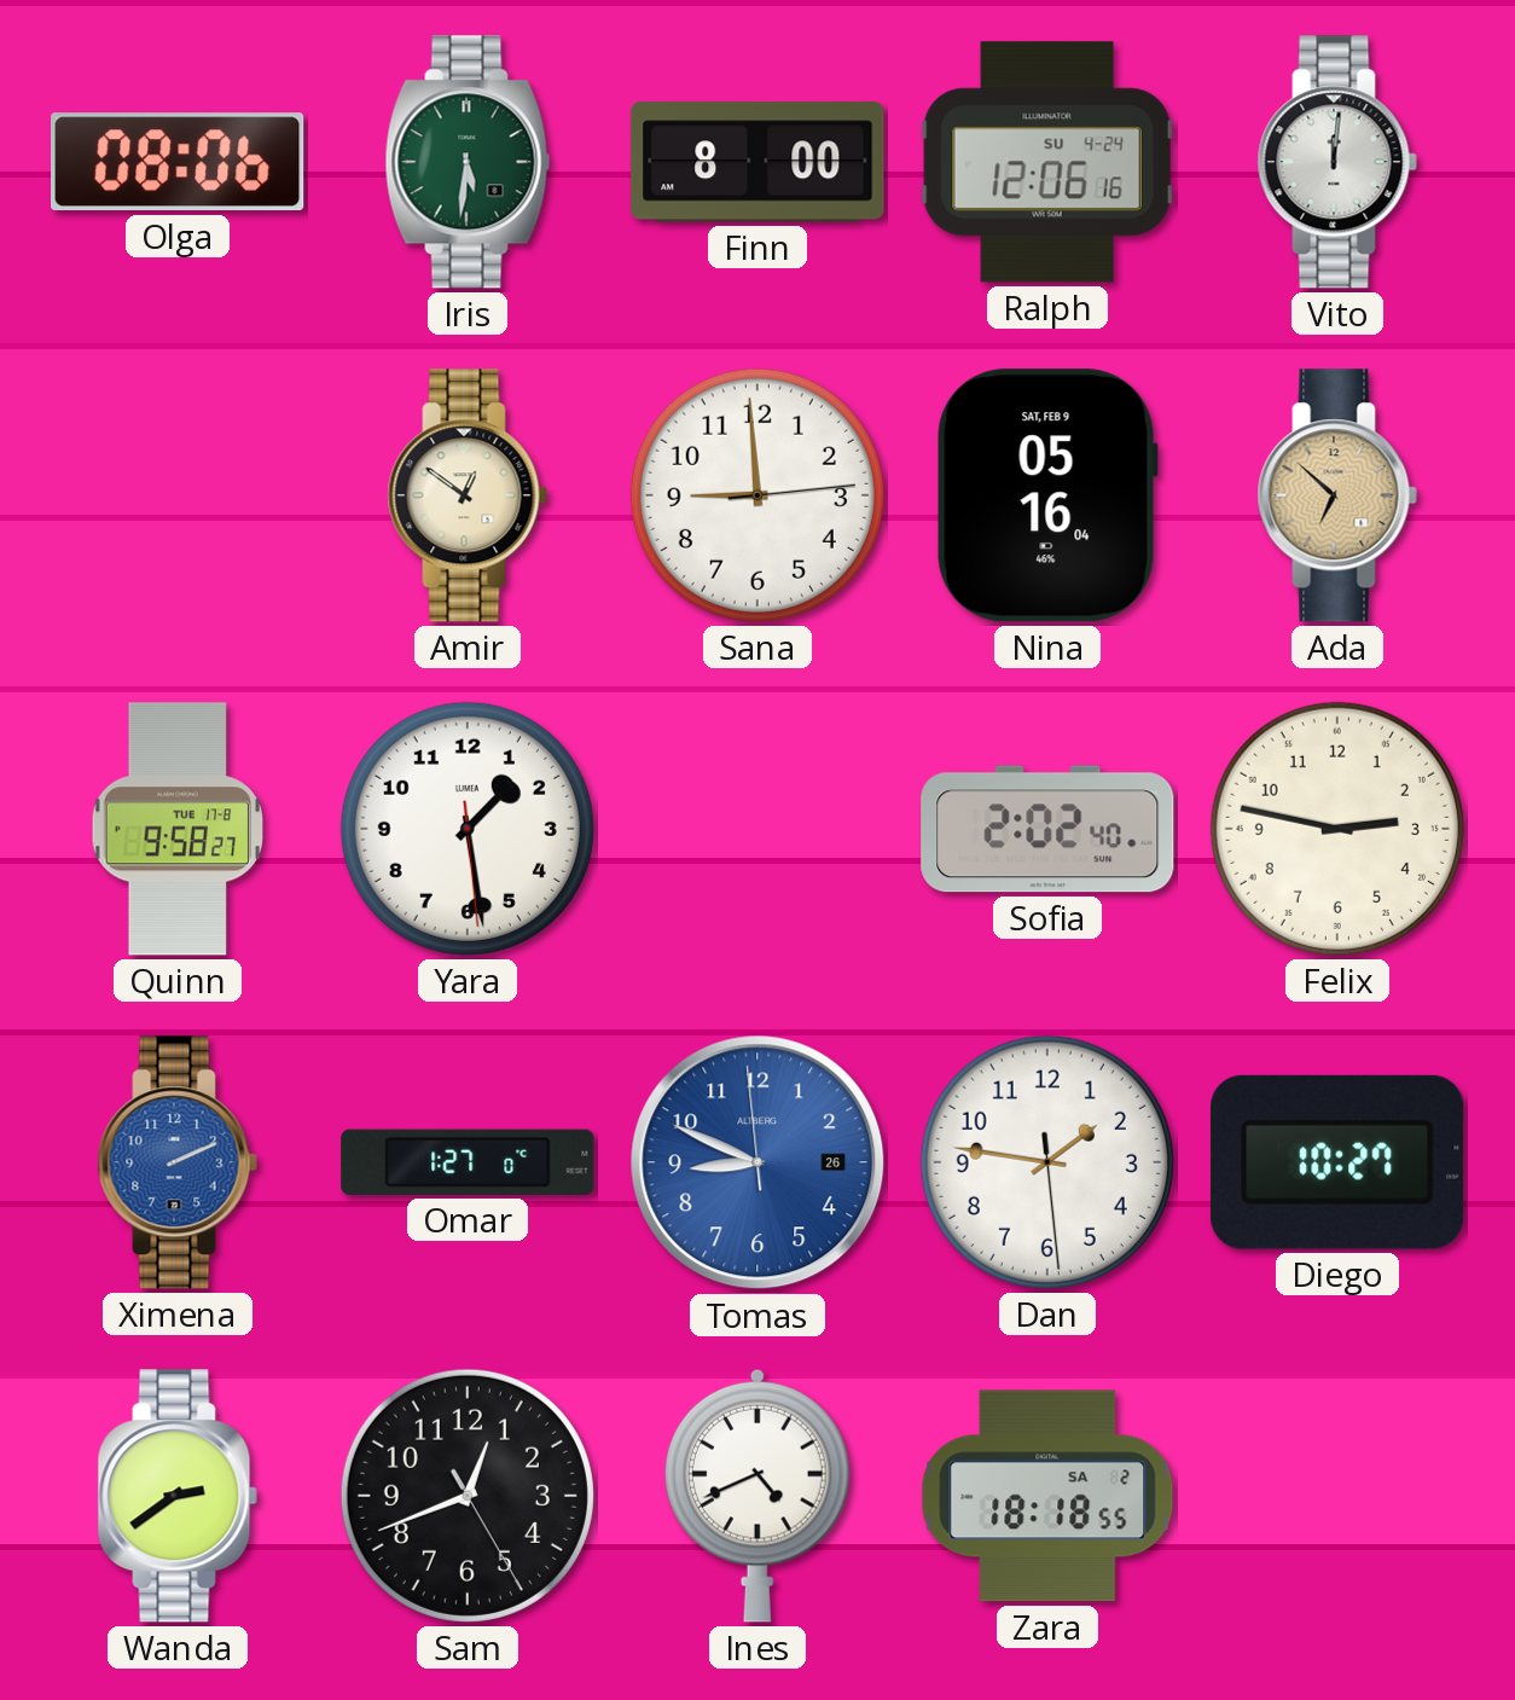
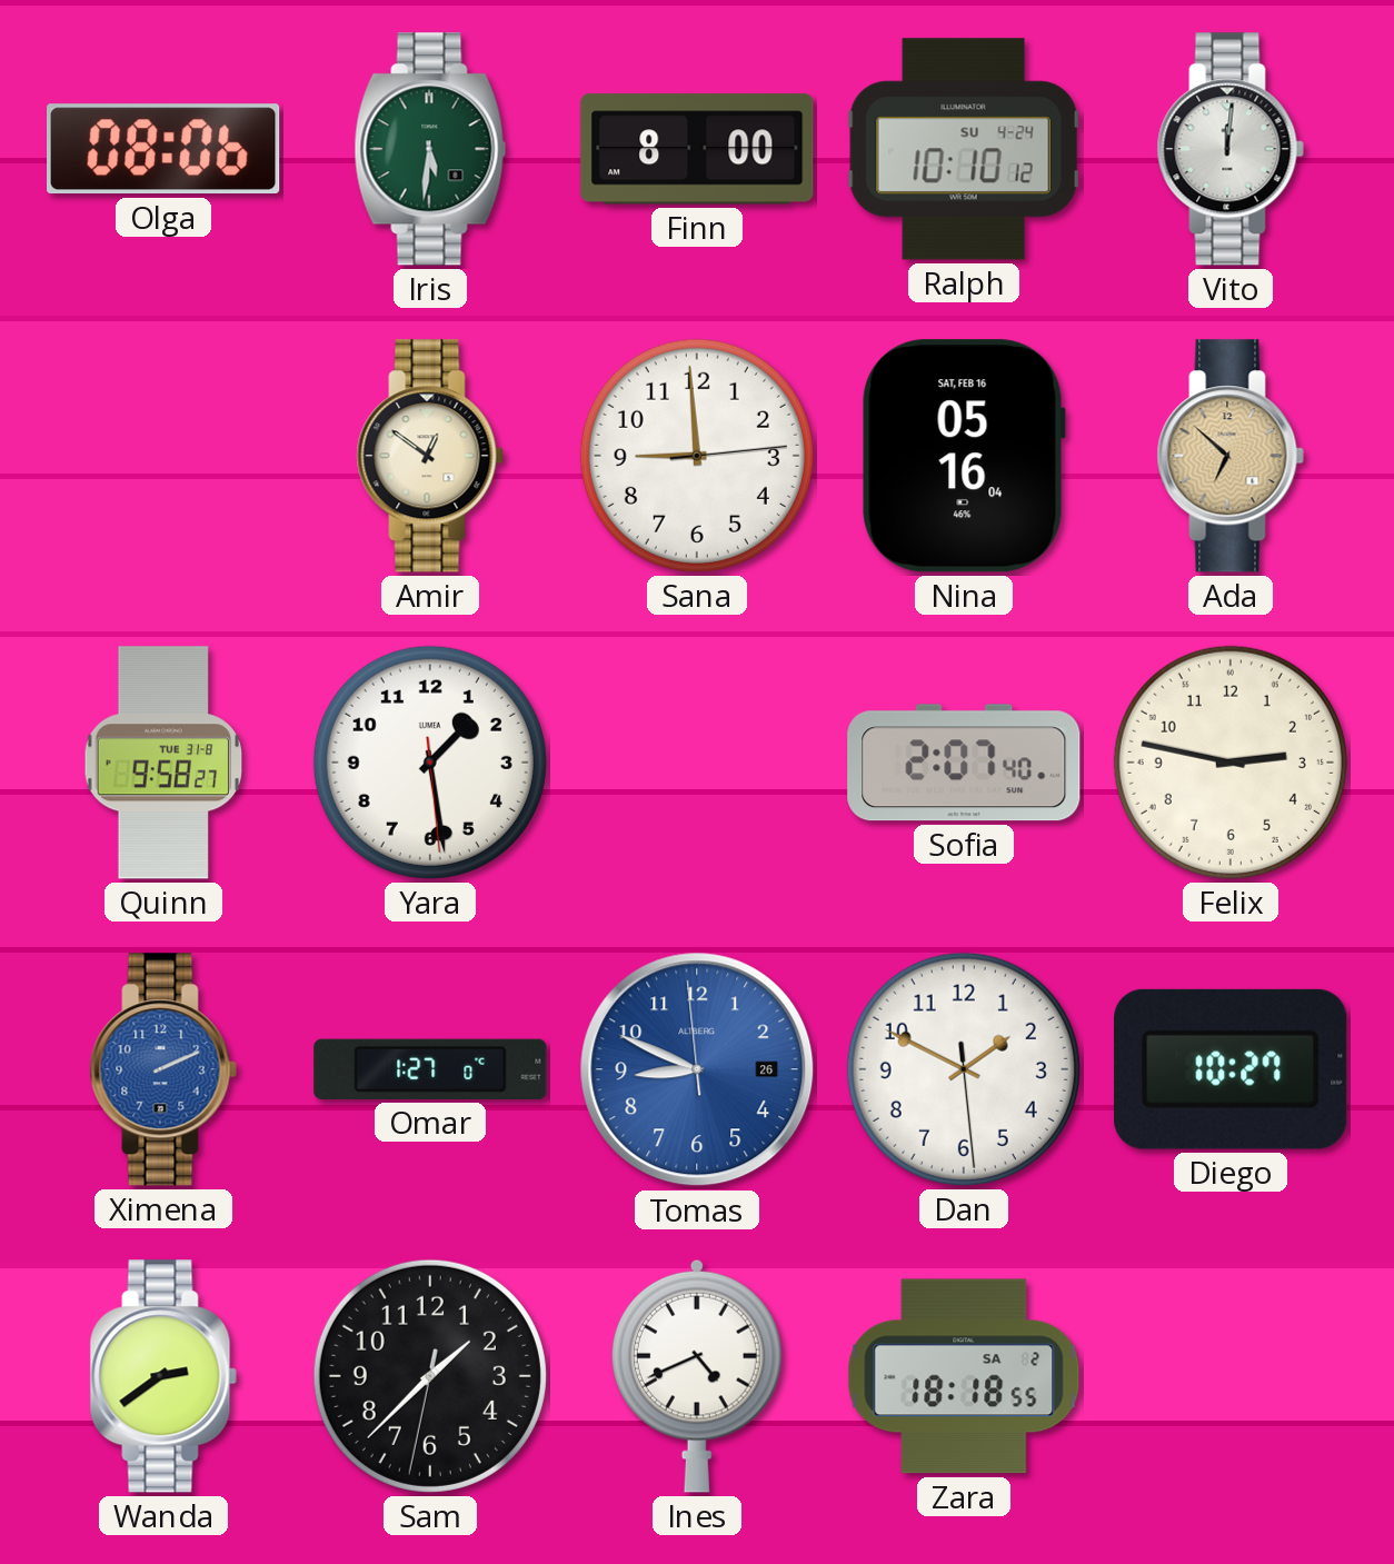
Ralph: 12:06 -> 10:10
Nina date: SAT, FEB 9 -> SAT, FEB 16
Quinn date: TUE 17-8 -> TUE 31-8
Sofia: 2:02 -> 2:07
Dan: 1:46 -> 1:49
Sam: 12:41 -> 1:37
